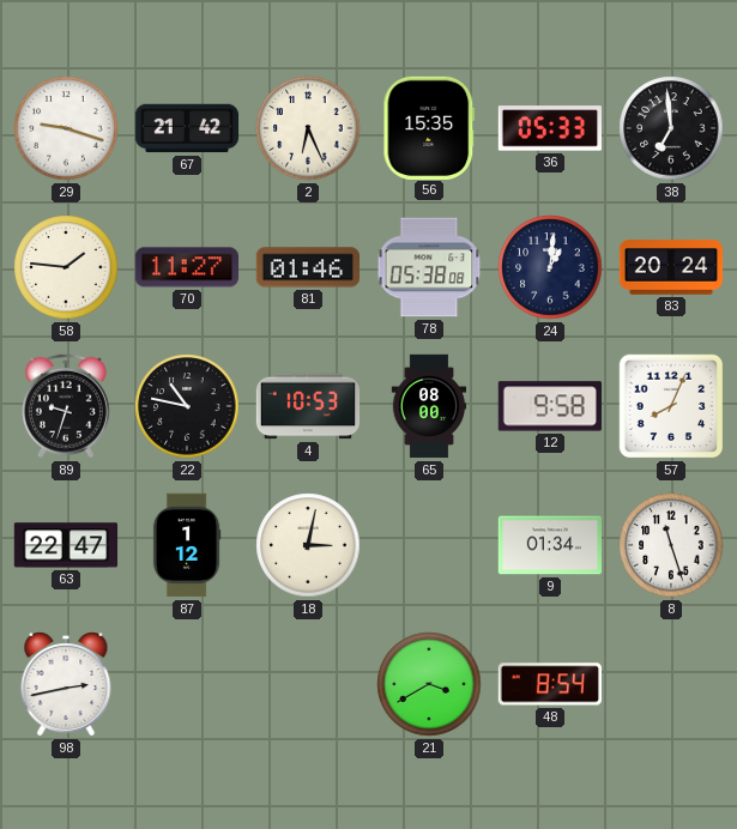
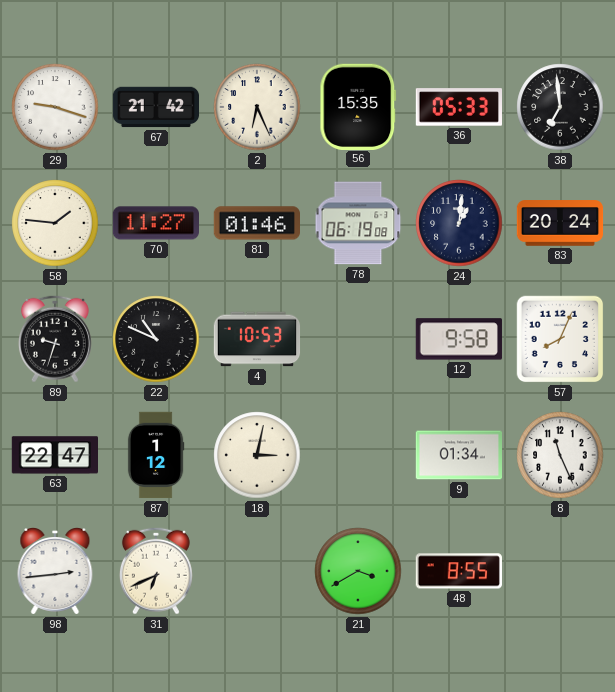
78: 05:38 -> 06:19
22: 10:47 -> 10:49
65: 08:00 -> none
8: 11:27 -> 11:26
98: 2:43 -> 2:44
31: none -> 6:41
48: 8:54 -> 8:55
